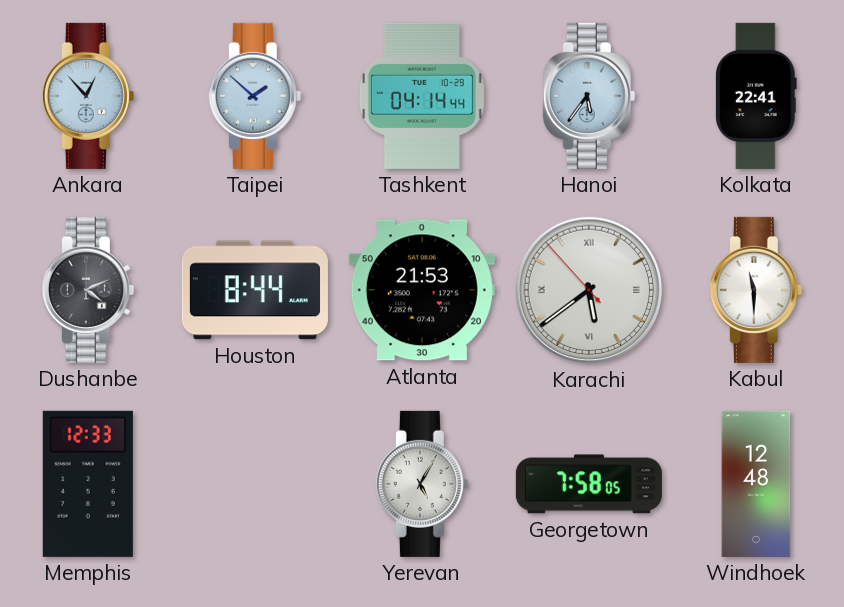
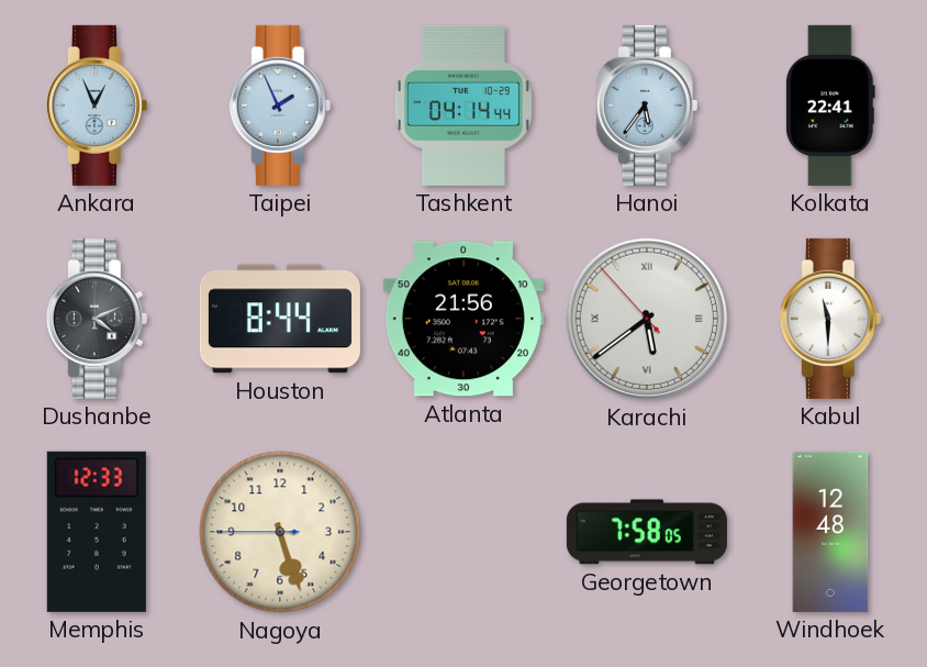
Ankara: 12:53 -> 12:56
Taipei: 1:52 -> 1:56
Atlanta: 21:53 -> 21:56
Nagoya: none -> 5:26
Yerevan: 5:05 -> none
